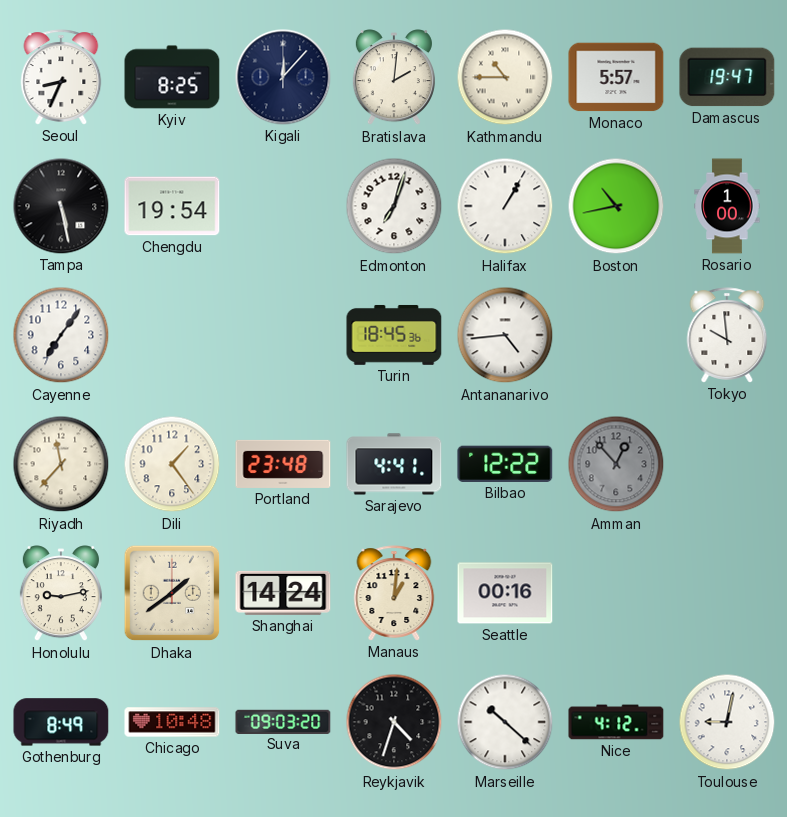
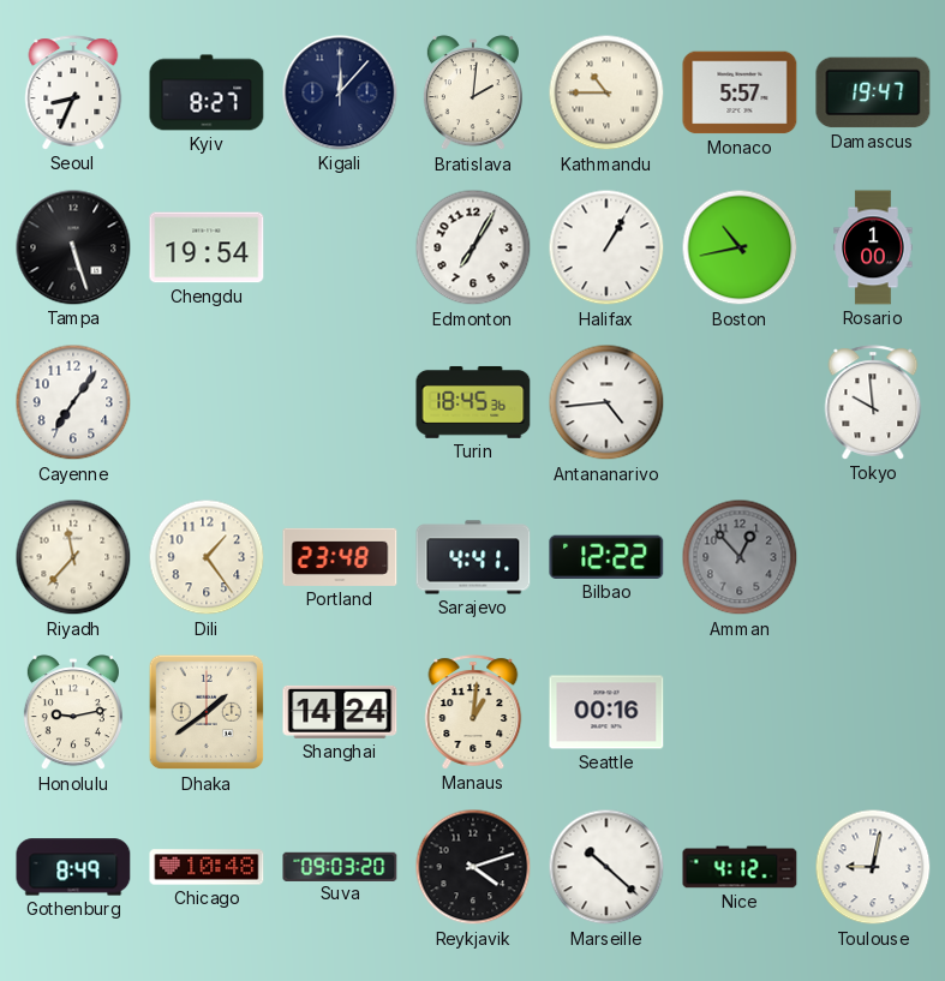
Kyiv: 8:25 -> 8:27
Tampa: 5:28 -> 5:27
Edmonton: 7:03 -> 7:05
Reykjavik: 4:33 -> 4:12
